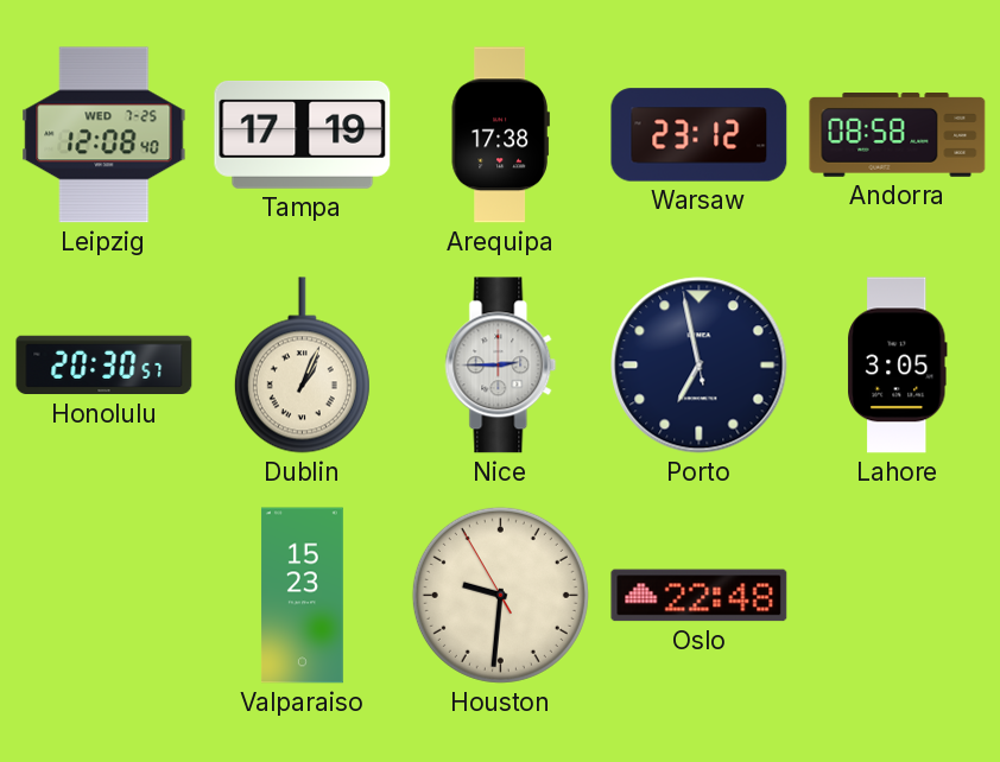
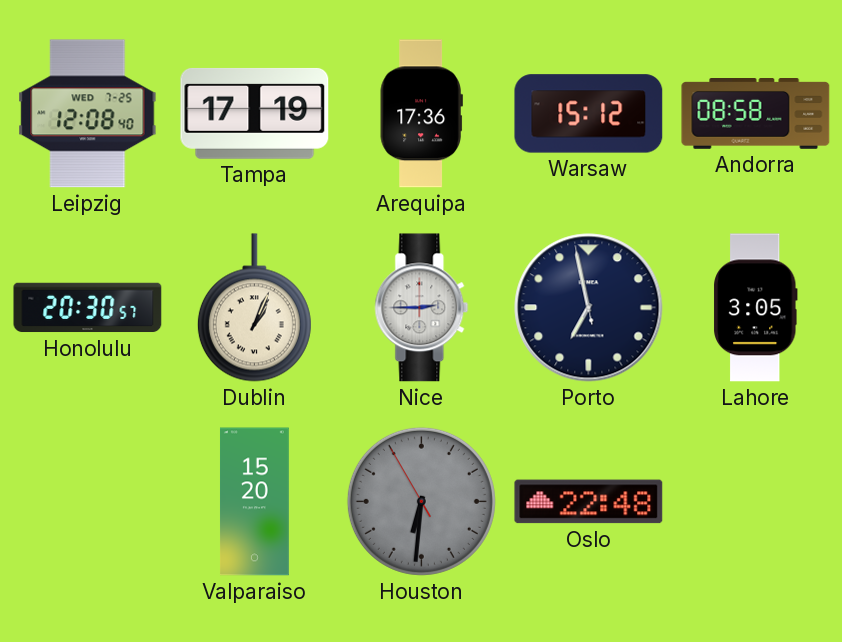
Arequipa: 17:38 -> 17:36
Warsaw: 23:12 -> 15:12
Valparaiso: 15:23 -> 15:20
Houston: 9:30 -> 6:30
Houston dial: cream -> grey
